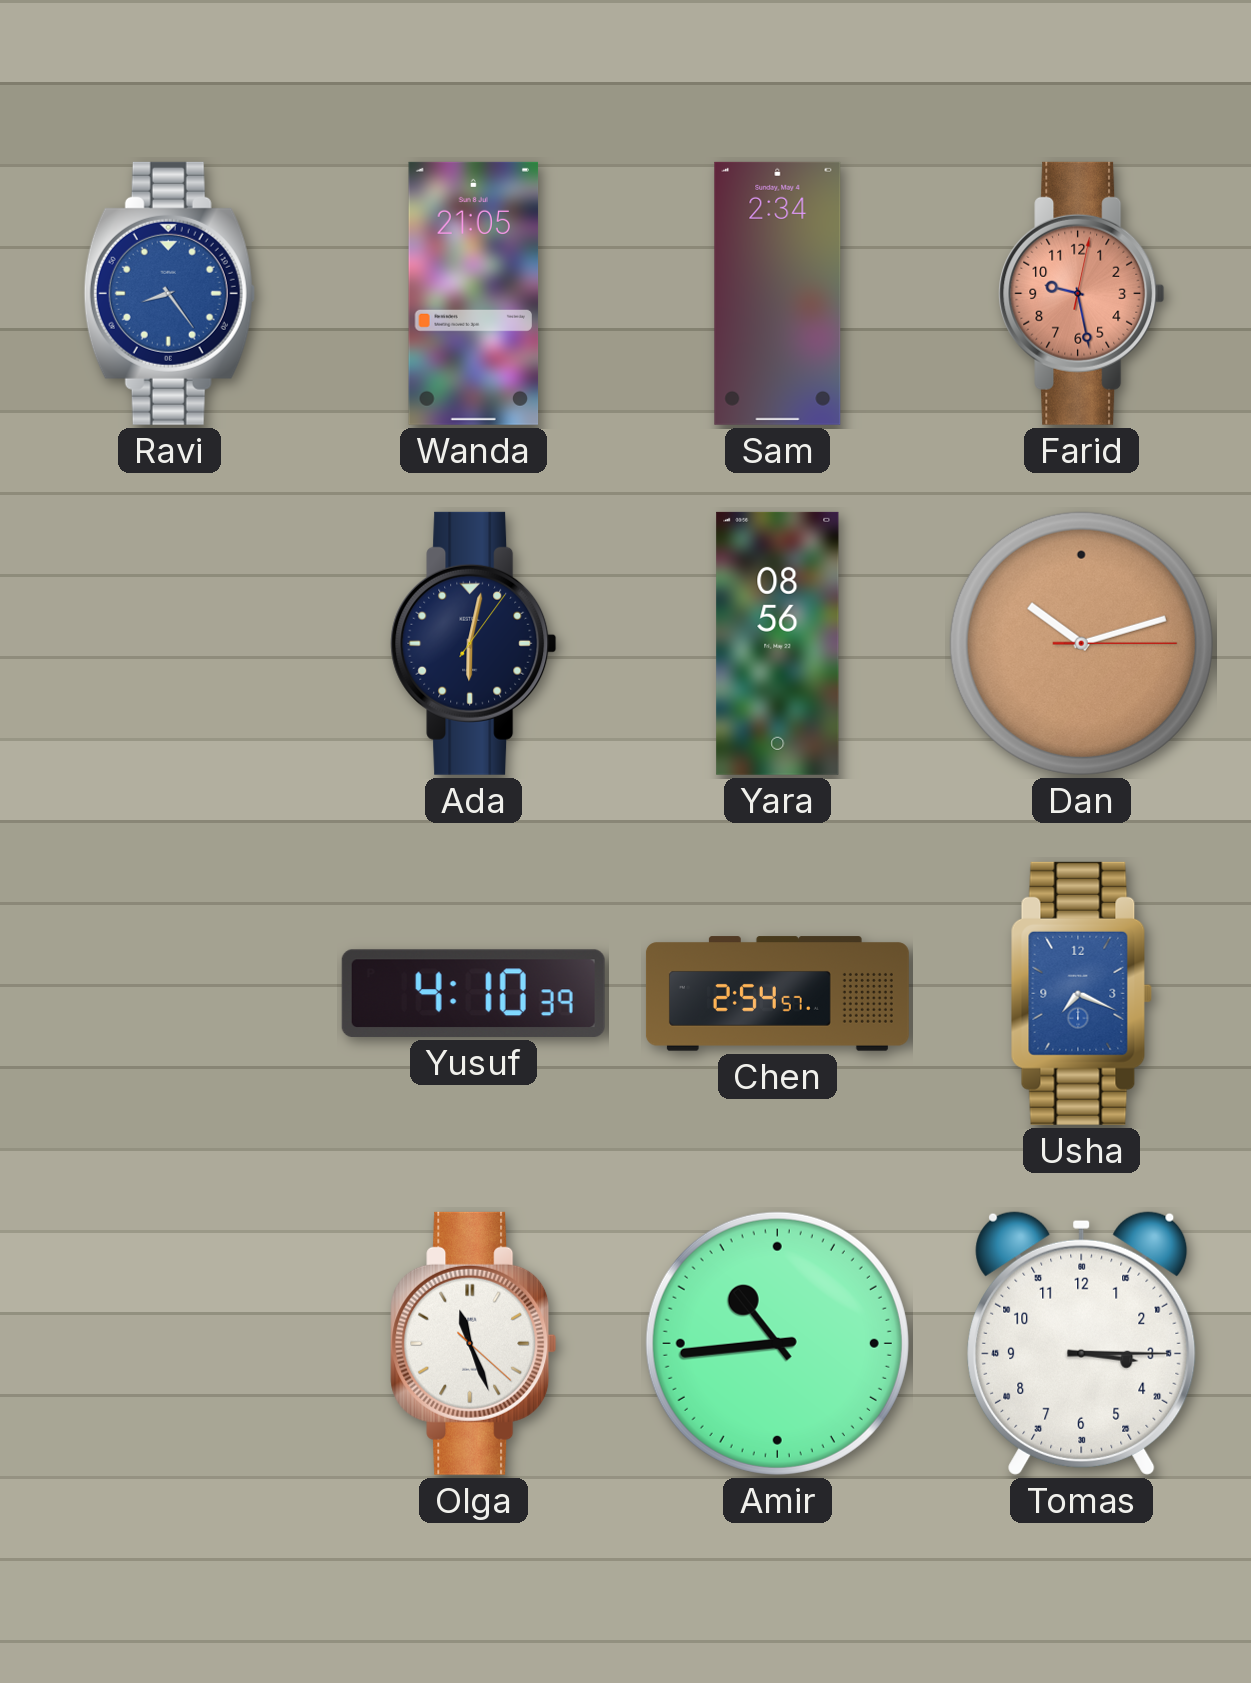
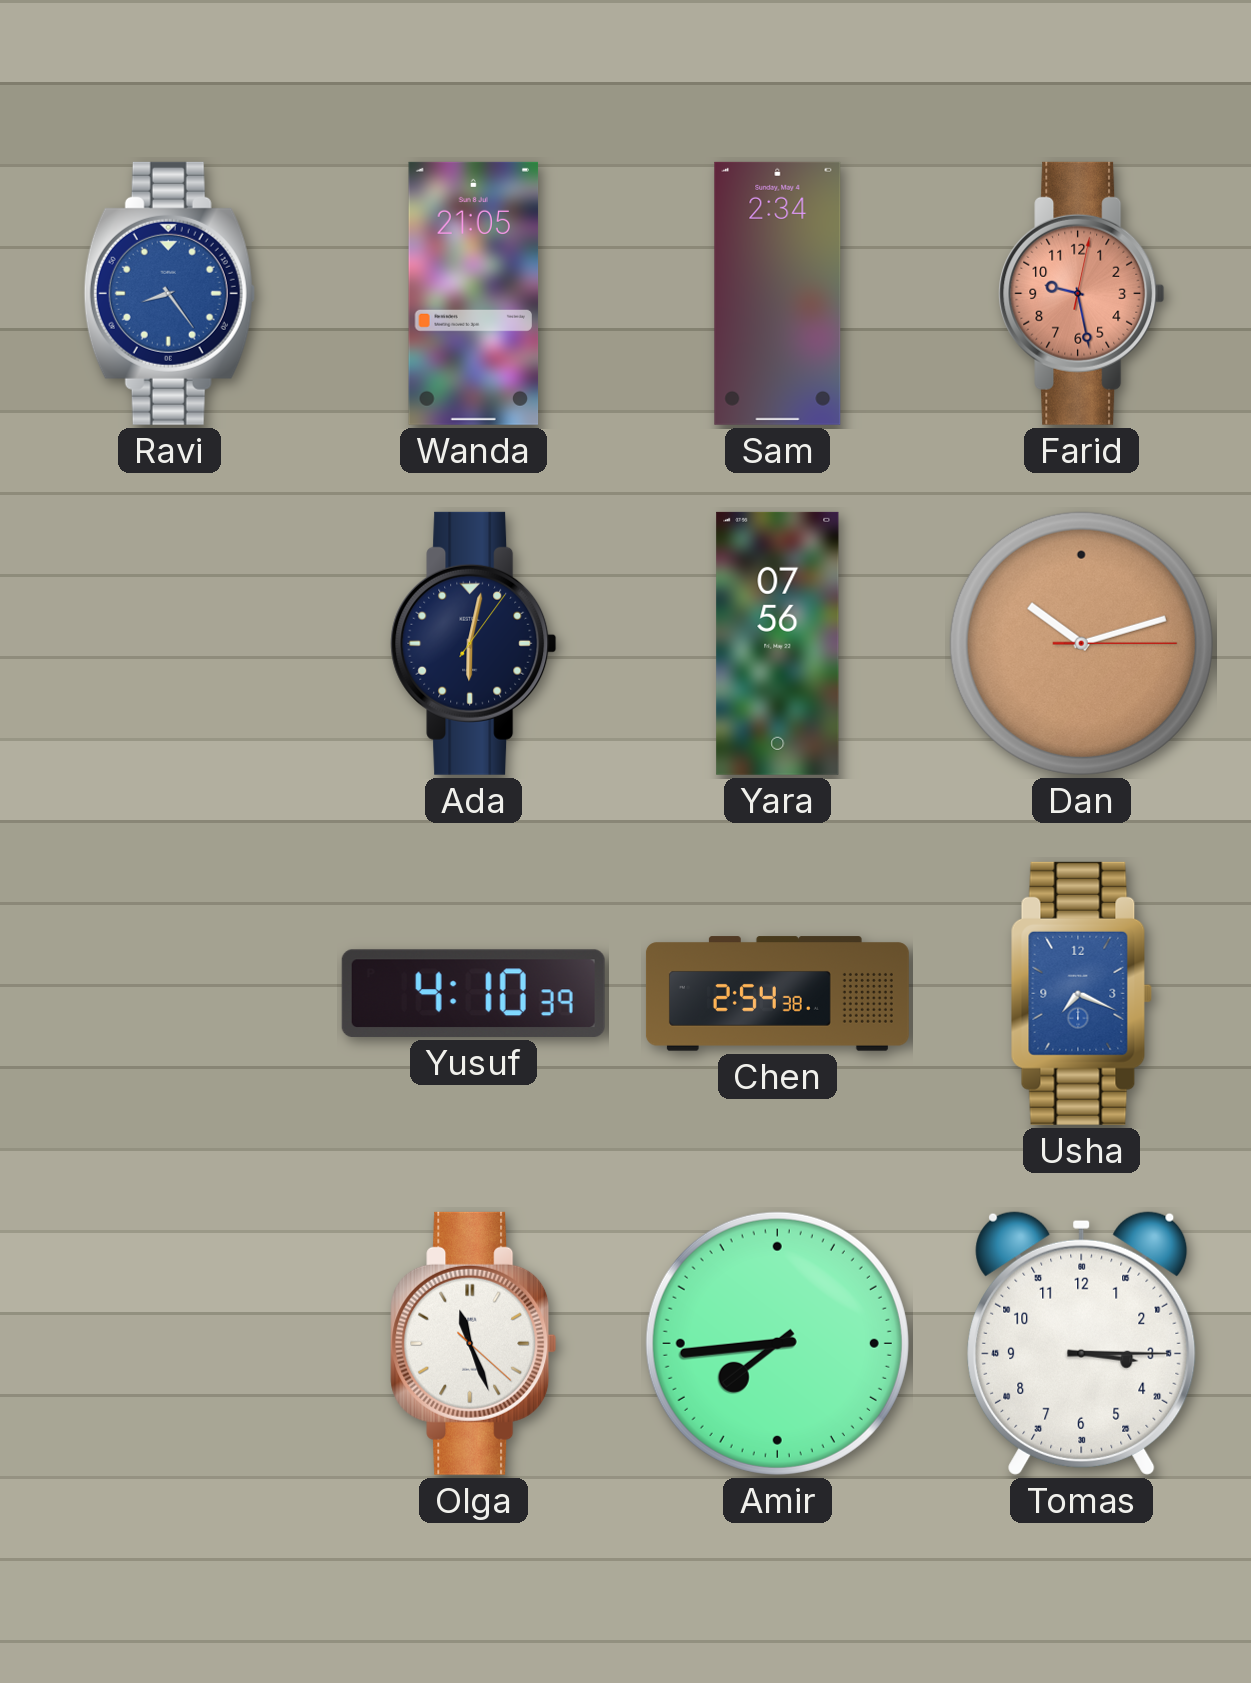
Yara: 08:56 -> 07:56
Chen: 2:54:57 -> 2:54:38
Amir: 10:44 -> 7:44
